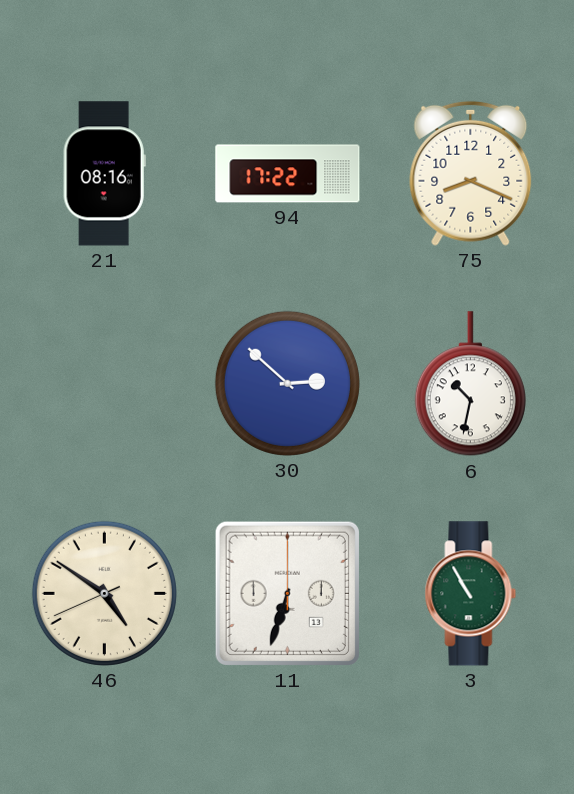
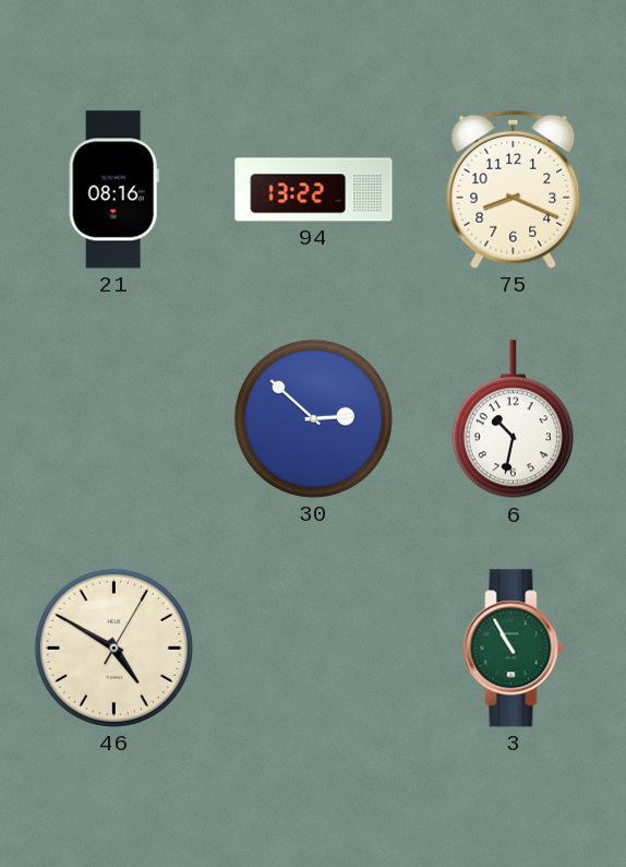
94: 17:22 -> 13:22
46: 4:50:41 -> 4:50:05
11: 6:33 -> none
